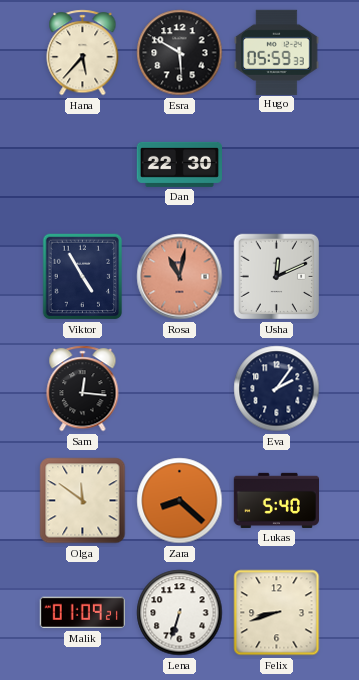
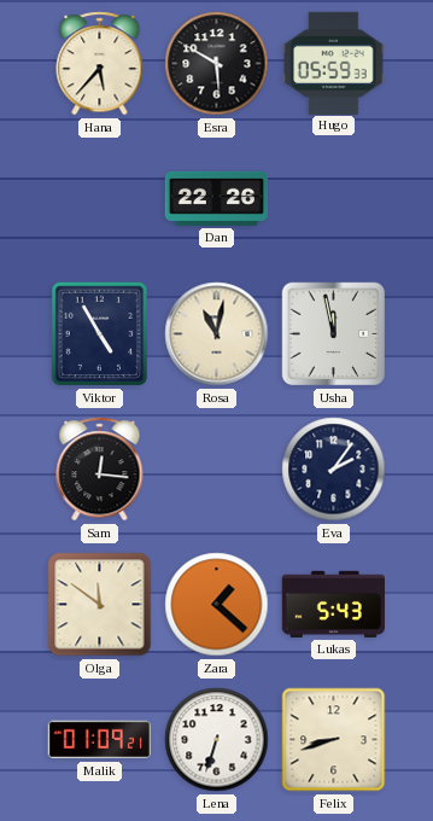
Dan: 22:30 -> 22:26
Rosa dial: salmon -> cream
Usha: 12:11 -> 11:58
Zara: 8:22 -> 1:22
Lukas: 5:40 -> 5:43
